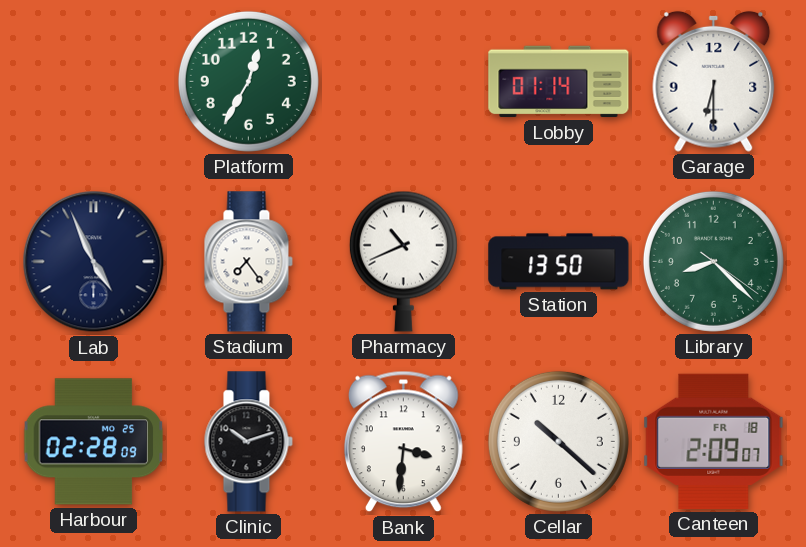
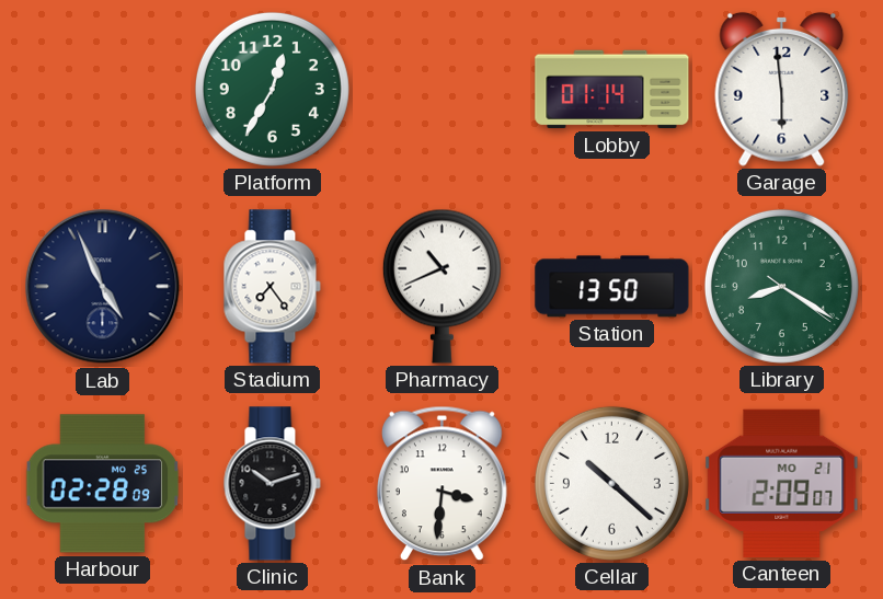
Garage: 6:30 -> 5:59
Library: 8:22 -> 8:20
Canteen date: FR 18 -> MO 21
